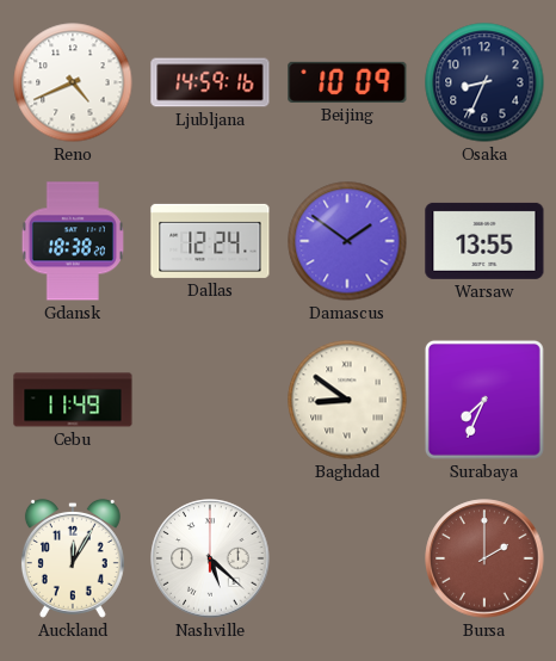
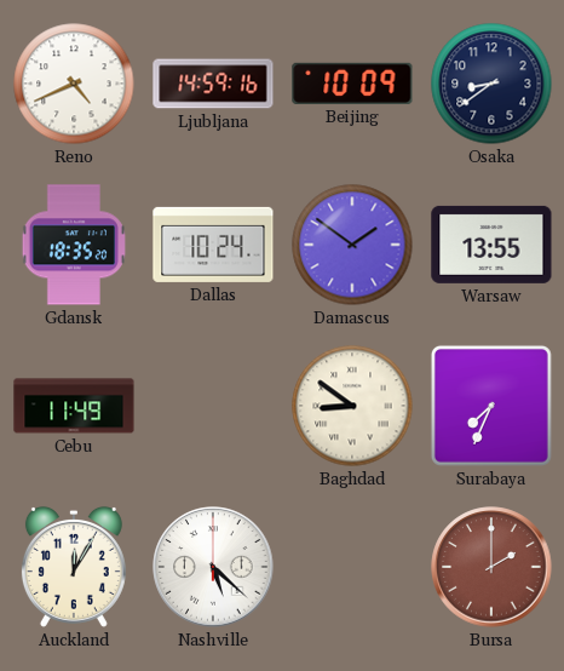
Osaka: 8:34 -> 8:39
Gdansk: 18:38 -> 18:35
Dallas: 12:24 -> 10:24
